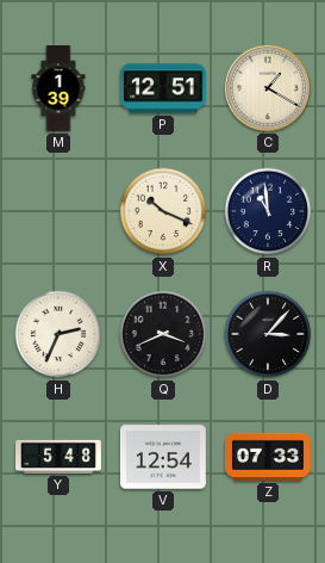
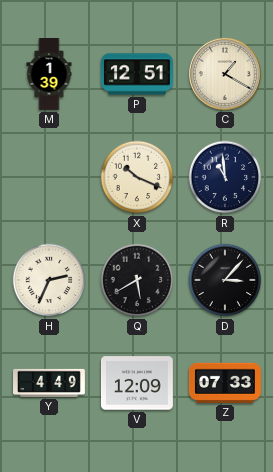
Q: 3:41 -> 5:40
Y: 5:48 -> 4:49
V: 12:54 -> 12:09
